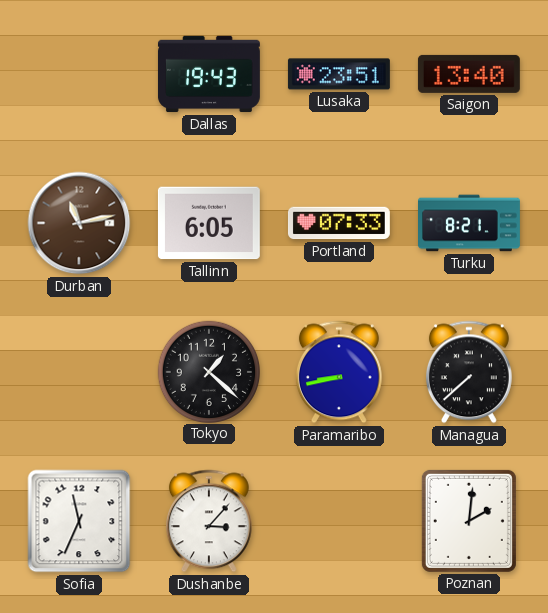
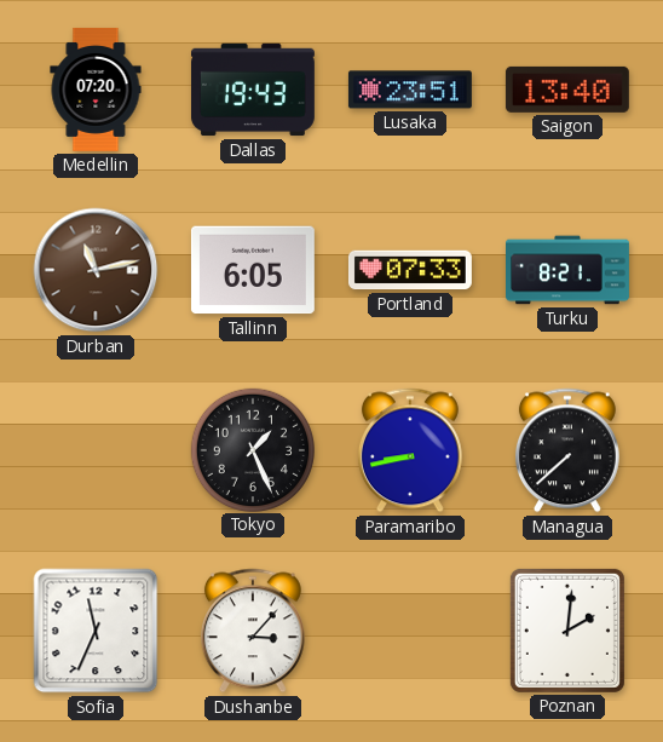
Medellin: none -> 07:20
Tokyo: 1:22 -> 1:26
